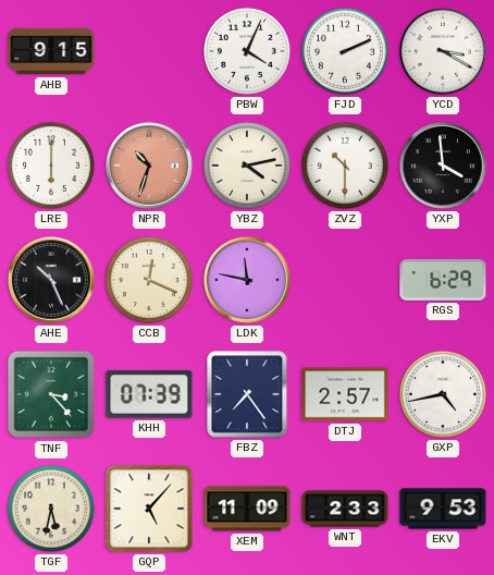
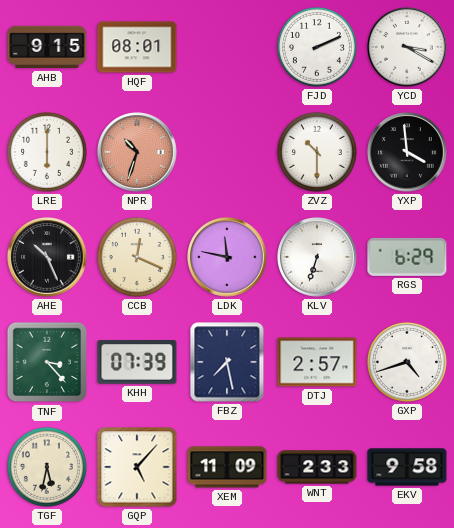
HQF: none -> 08:01
PBW: 4:04 -> none
YBZ: 4:13 -> none
KLV: none -> 6:33
FBZ: 7:24 -> 7:28
GXP: 4:43 -> 4:42
EKV: 9:53 -> 9:58
